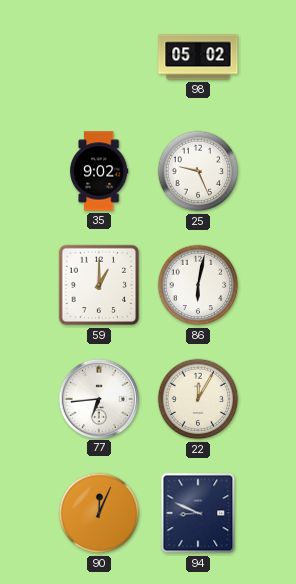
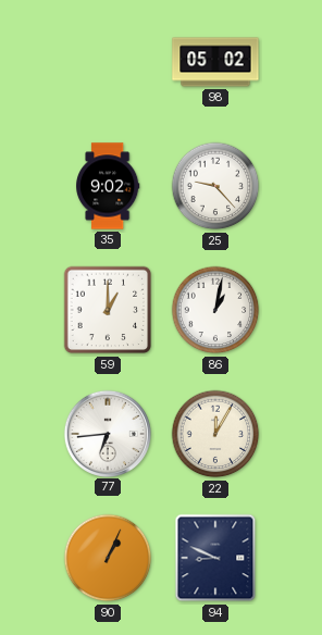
25: 9:26 -> 9:23
86: 6:02 -> 1:02
90: 12:04 -> 1:04
